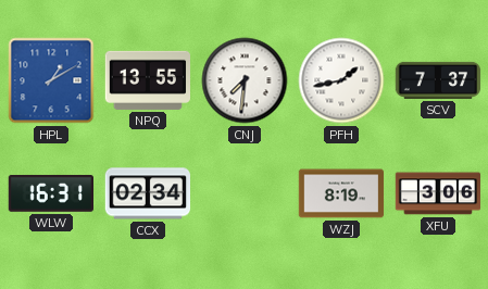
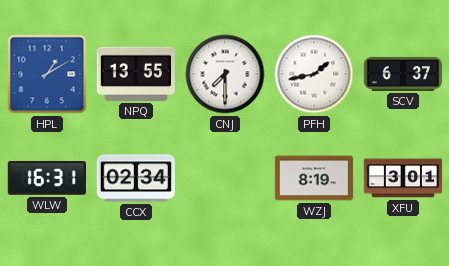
CNJ: 7:31 -> 7:30
SCV: 7:37 -> 6:37
XFU: 3:06 -> 3:01
